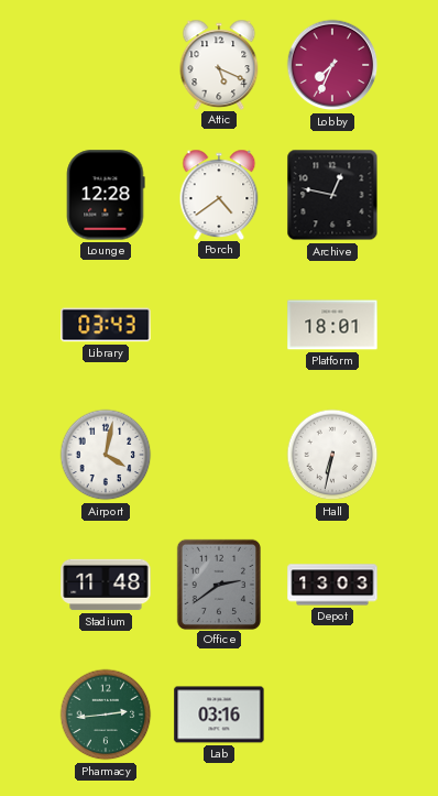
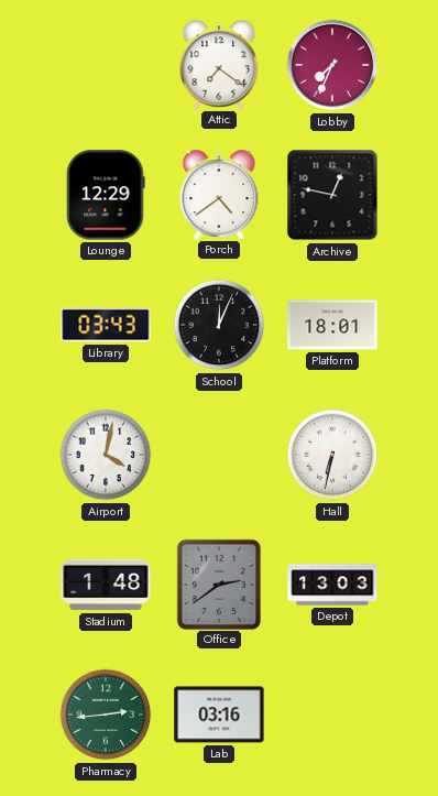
Attic: 5:19 -> 7:21
Lounge: 12:28 -> 12:29
School: none -> 12:04
Stadium: 11:48 -> 1:48
